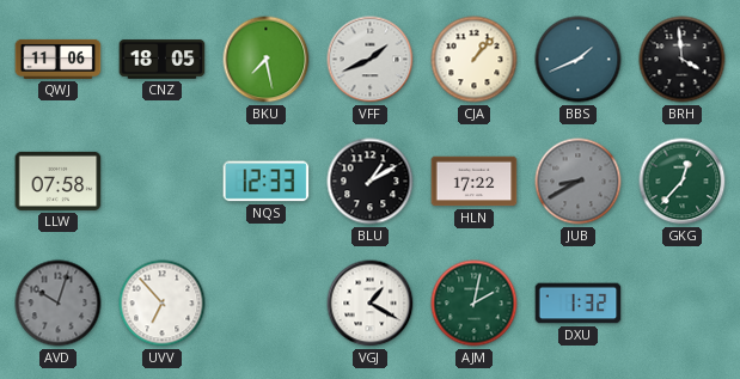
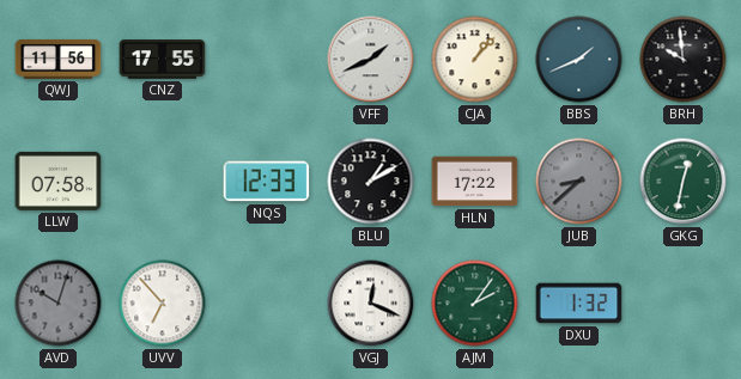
QWJ: 11:06 -> 11:56
CNZ: 18:05 -> 17:55
BKU: 7:28 -> none
BRH: 3:59 -> 9:59
JUB: 8:40 -> 8:38
GKG: 12:37 -> 12:32
VGJ: 1:20 -> 12:19
AJM: 2:02 -> 2:06
